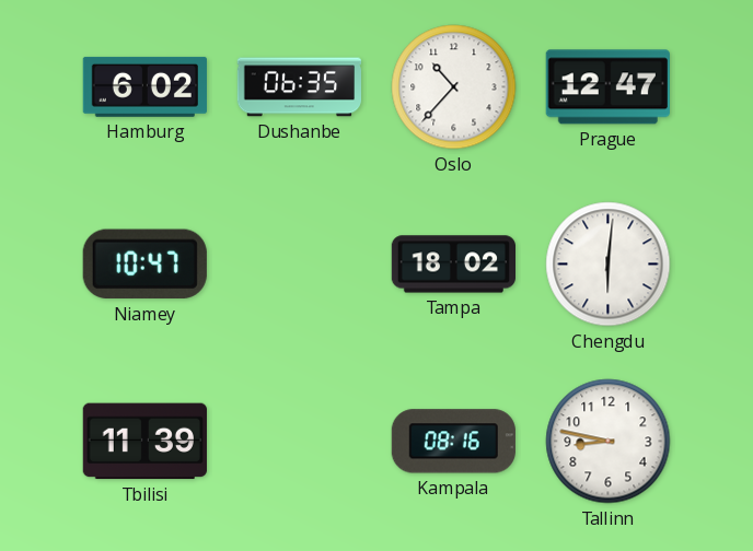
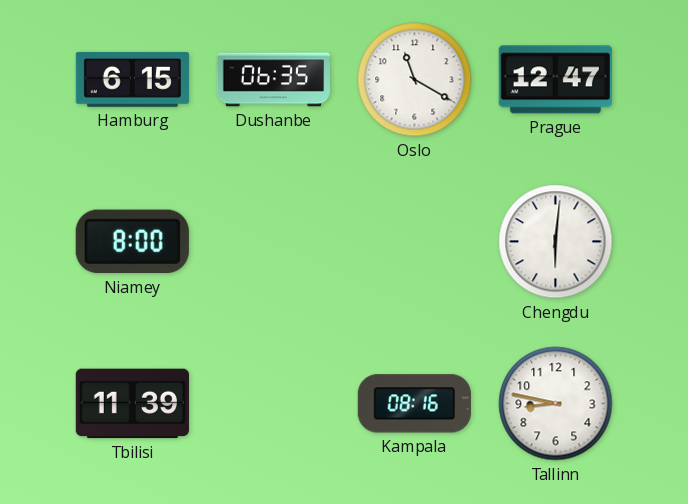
Hamburg: 6:02 -> 6:15
Oslo: 10:37 -> 11:20
Niamey: 10:47 -> 8:00
Tampa: 18:02 -> none
